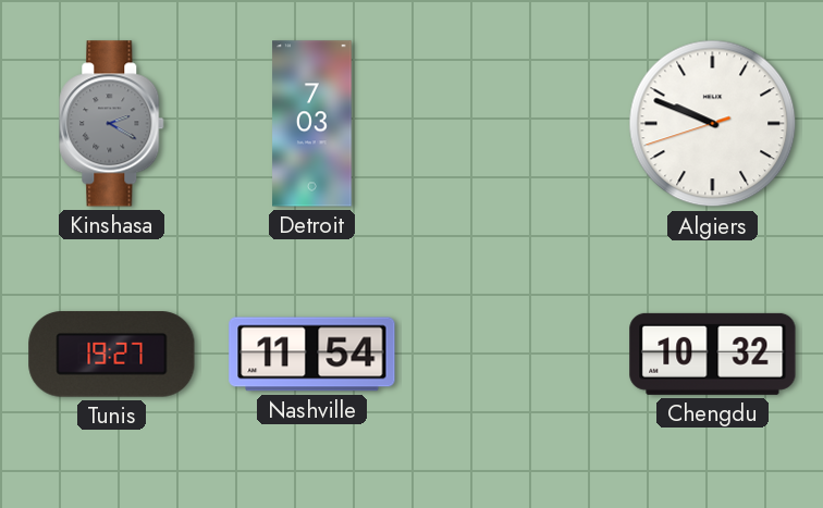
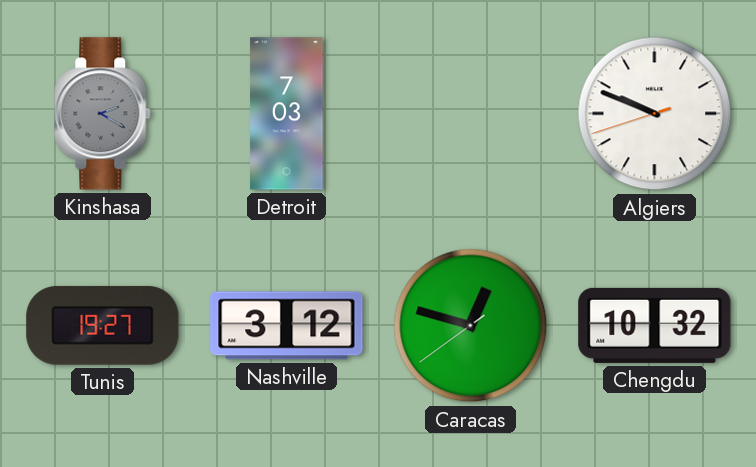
Nashville: 11:54 -> 3:12
Caracas: none -> 12:47
